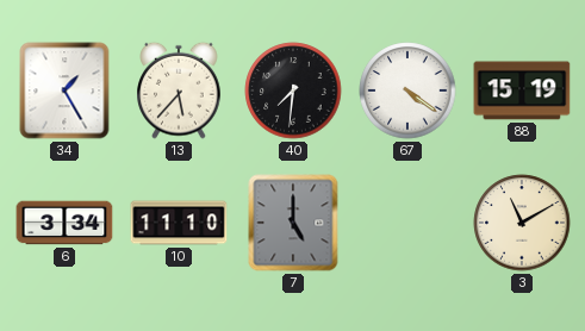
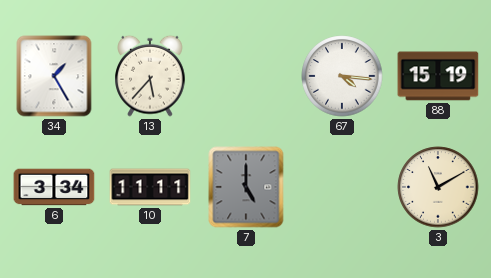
40: 7:31 -> none
67: 4:21 -> 4:16
10: 11:10 -> 11:11
